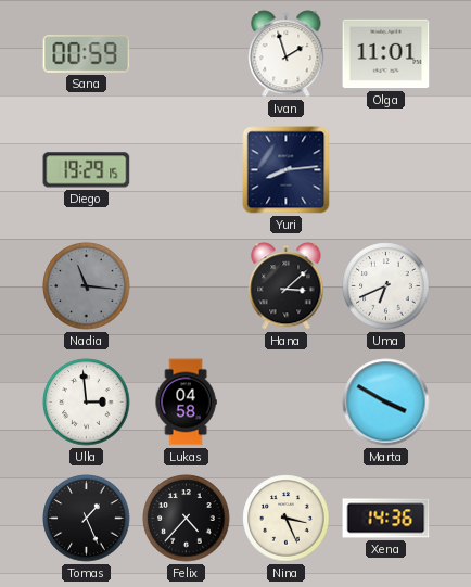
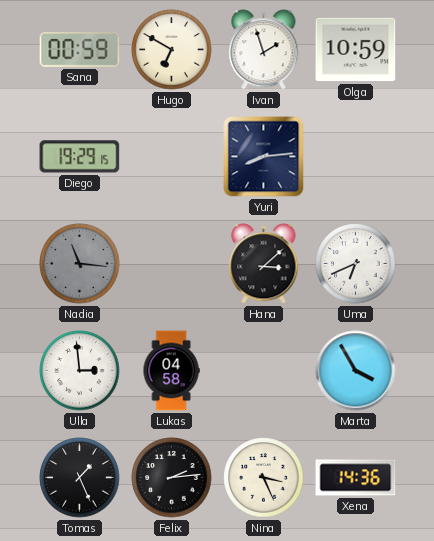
Hugo: none -> 6:50
Olga: 11:01 -> 10:59
Marta: 3:50 -> 3:55
Felix: 4:37 -> 2:14
